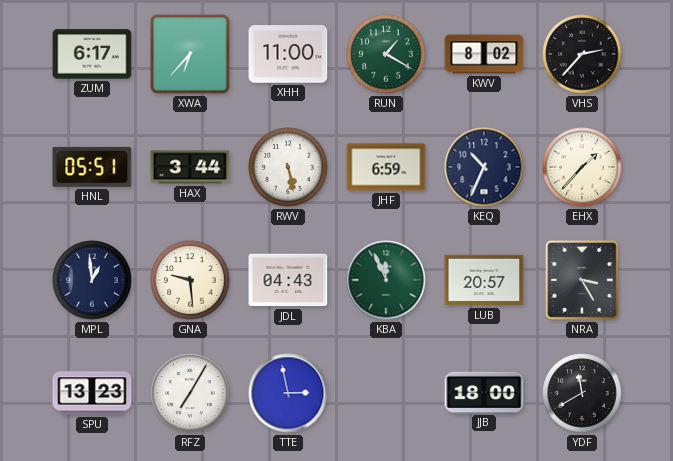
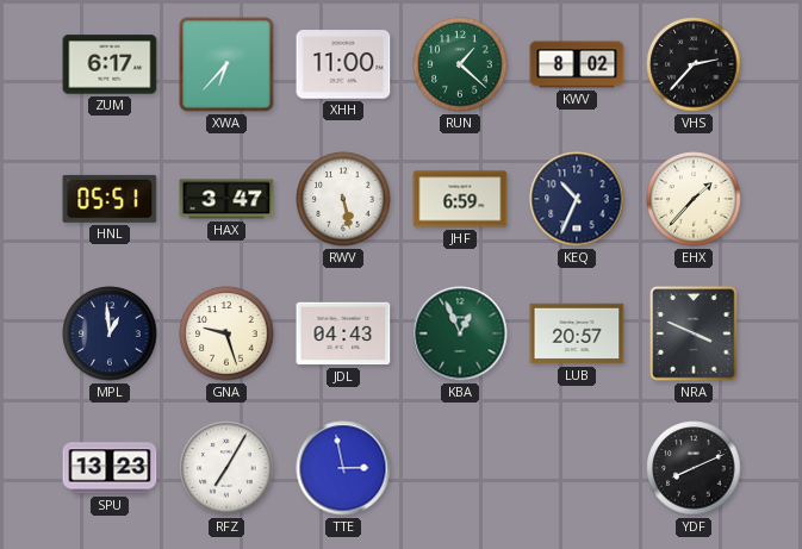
RUN: 1:20 -> 1:22
HAX: 3:44 -> 3:47
GNA: 9:29 -> 9:27
KBA: 11:56 -> 12:56
NRA: 3:25 -> 3:49
JJB: 18:00 -> none
YDF: 11:40 -> 8:11
